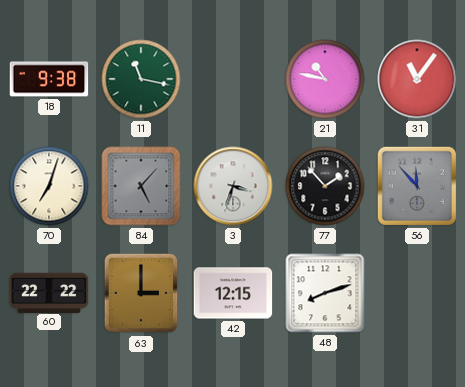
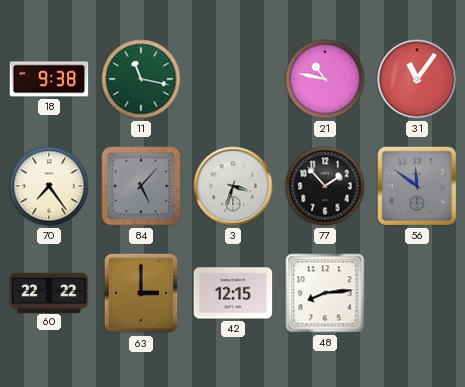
70: 7:03 -> 7:24
56: 11:53 -> 11:51
48: 8:12 -> 8:14
